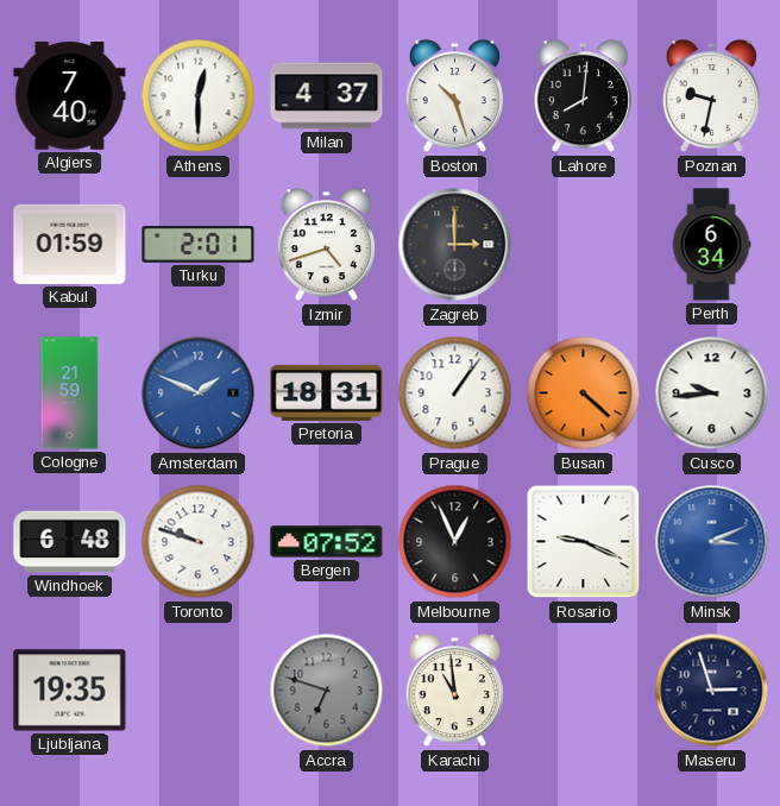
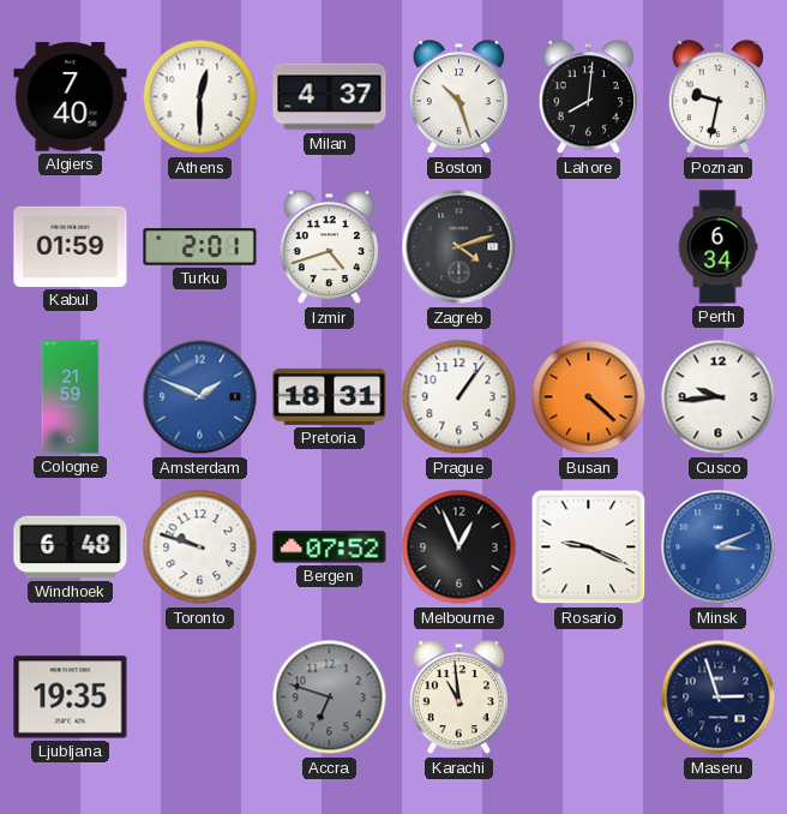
Zagreb: 3:00 -> 4:12
